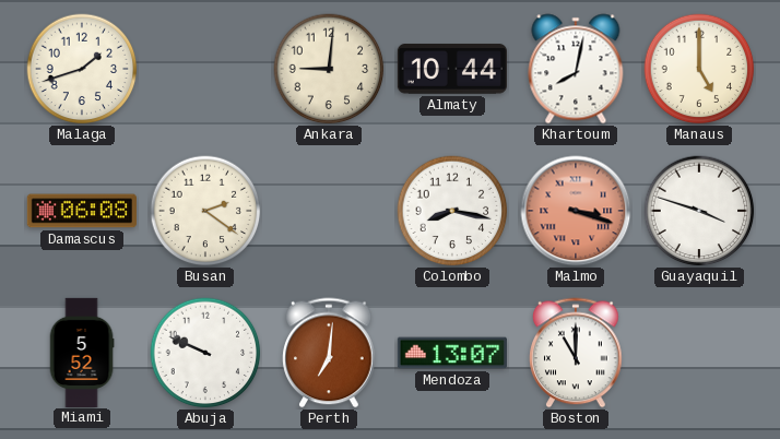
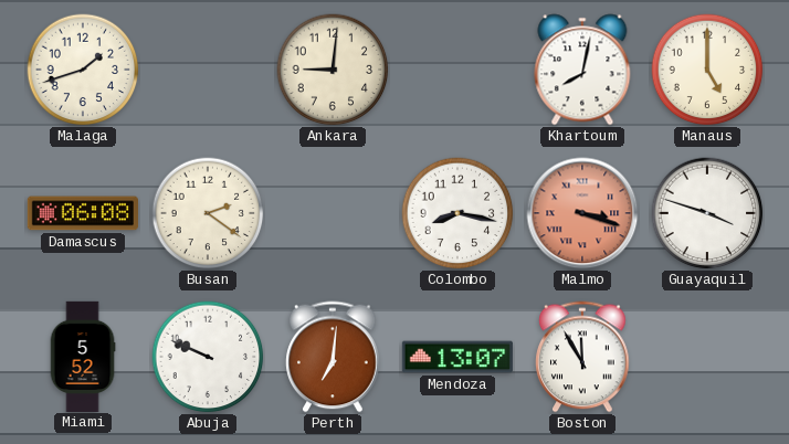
Almaty: 10:44 -> none
Boston: 11:00 -> 11:55
